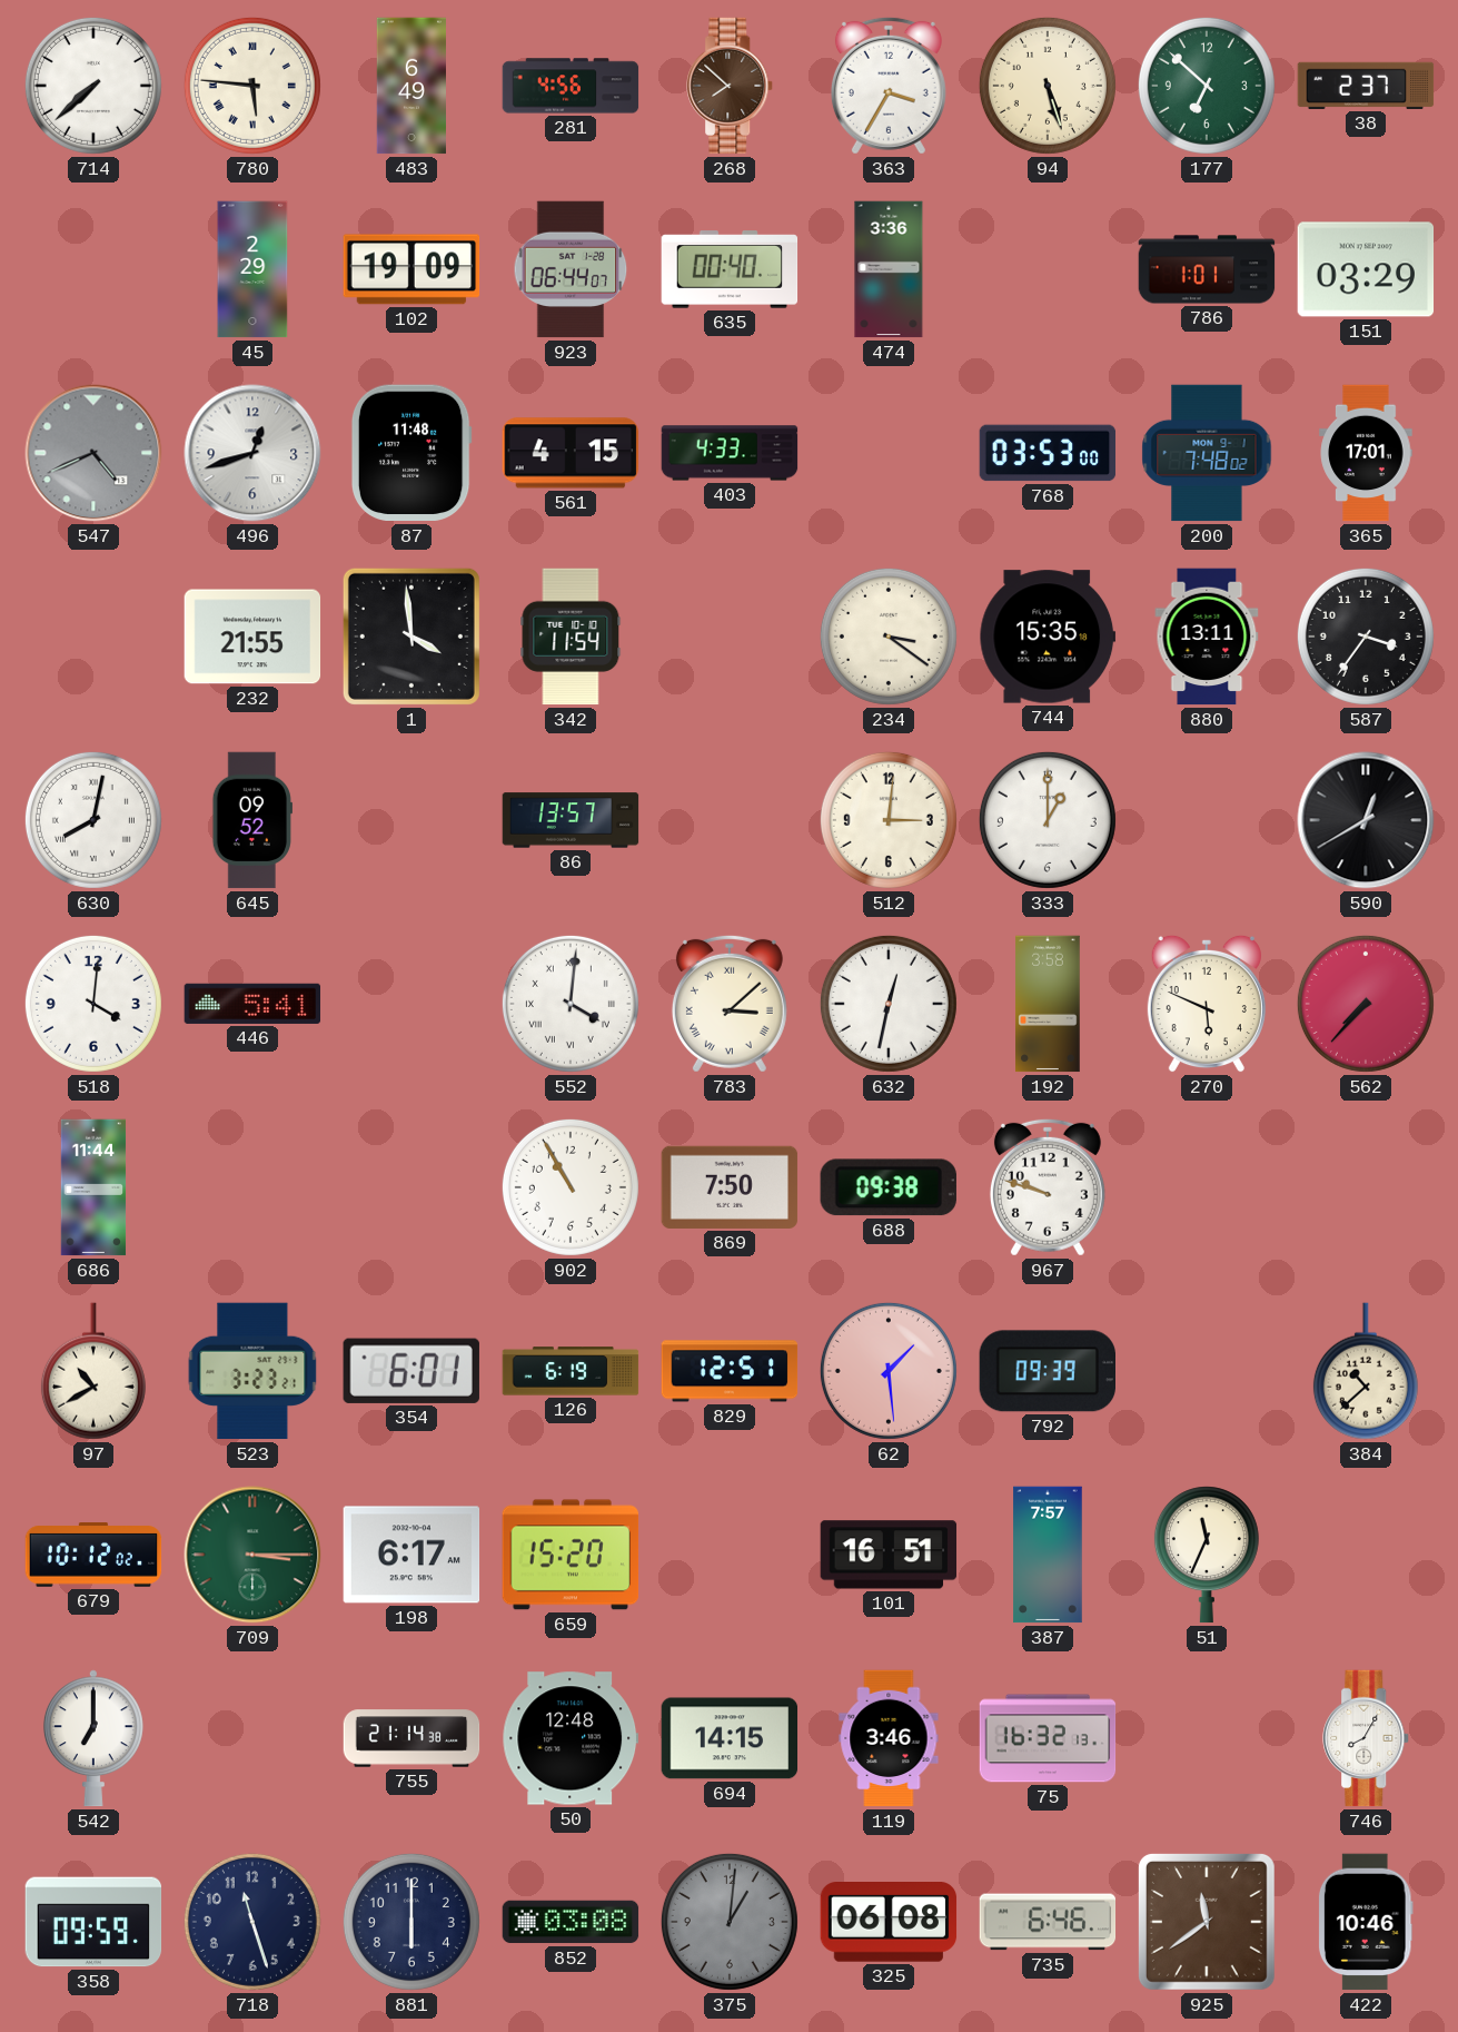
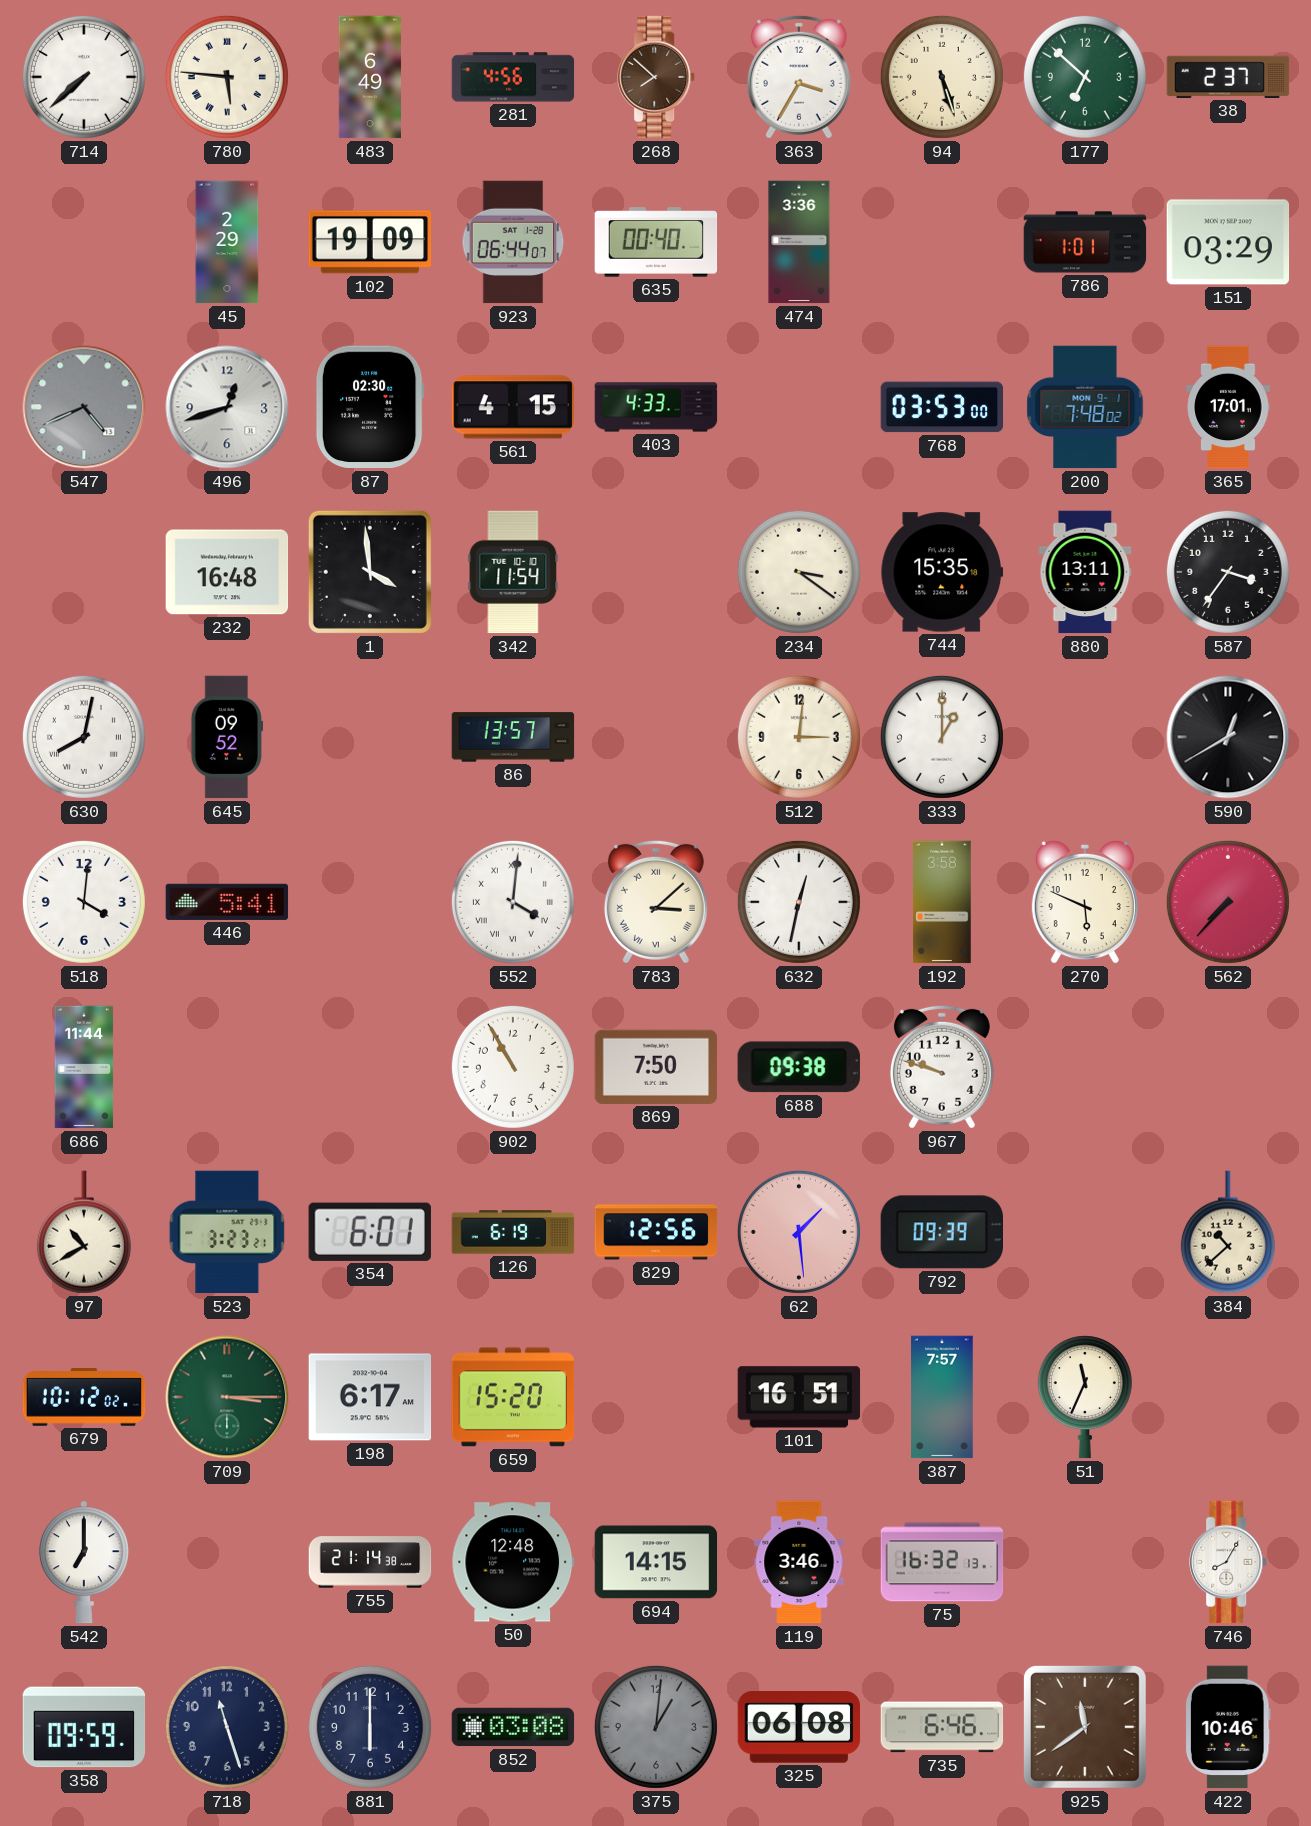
87: 11:48 -> 02:30
232: 21:55 -> 16:48
829: 12:51 -> 12:56
